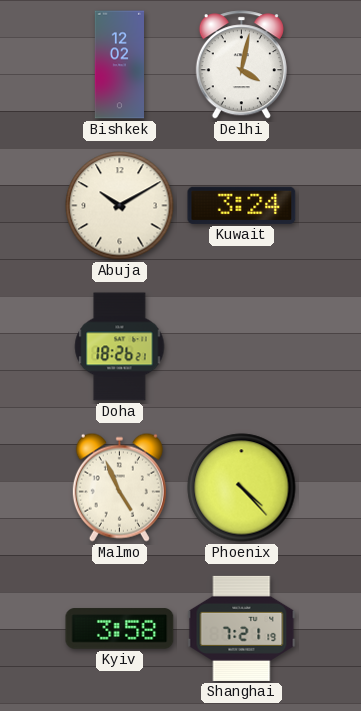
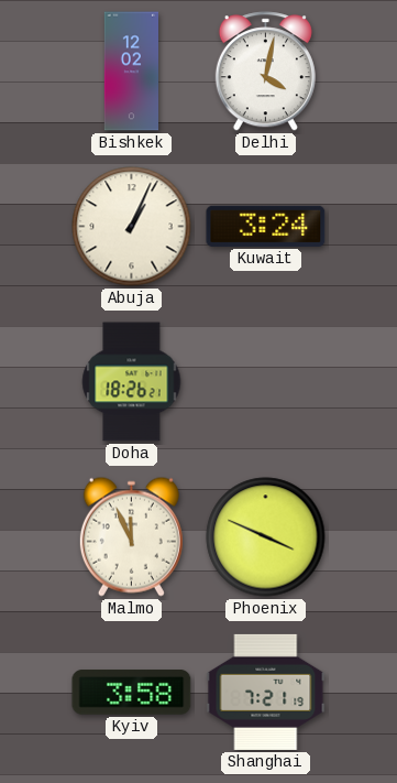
Abuja: 10:10 -> 1:04
Malmo: 4:56 -> 11:56
Phoenix: 4:23 -> 3:49
